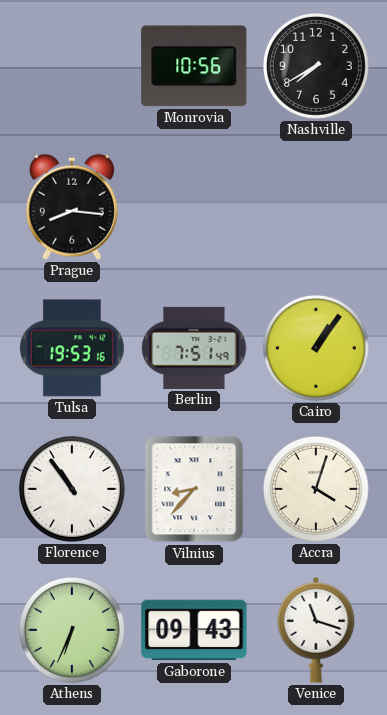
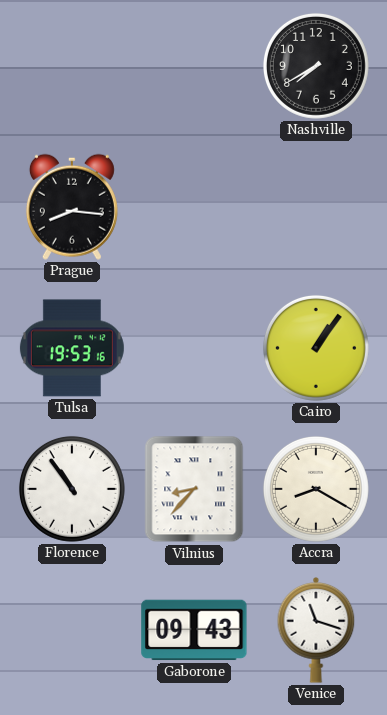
Monrovia: 10:56 -> none
Berlin: 7:51 -> none
Accra: 4:03 -> 8:20
Athens: 6:34 -> none
